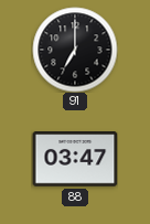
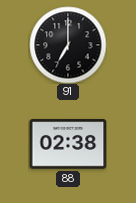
88: 03:47 -> 02:38
